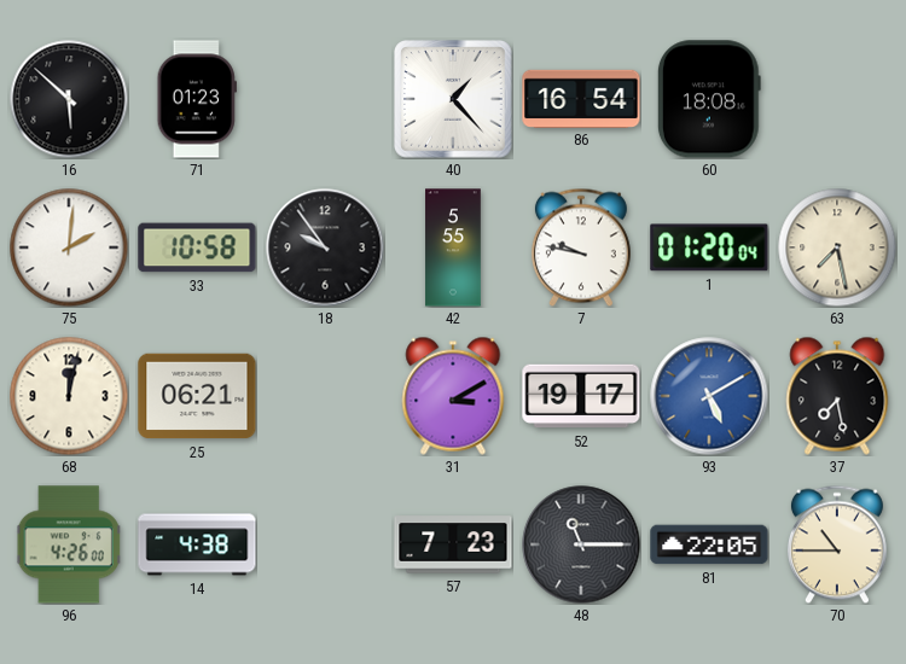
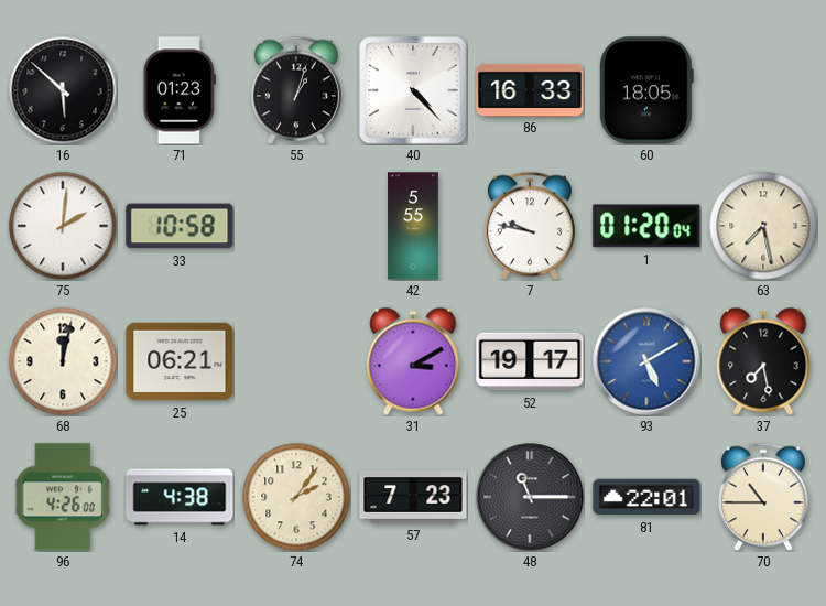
55: none -> 1:03
40: 1:23 -> 4:23
86: 16:54 -> 16:33
60: 18:08 -> 18:05
18: 9:54 -> none
74: none -> 2:06
81: 22:05 -> 22:01
